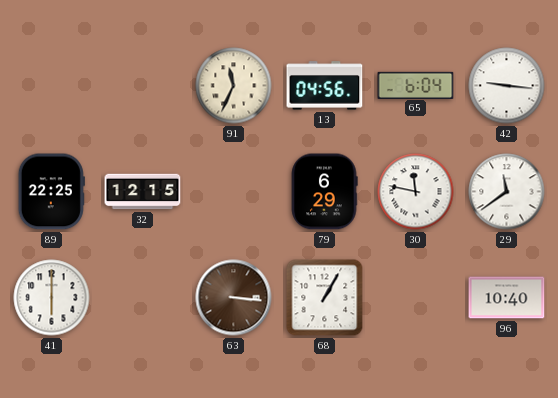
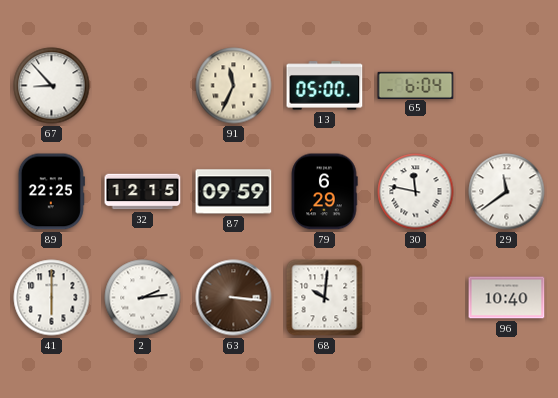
67: none -> 8:53
13: 04:56 -> 05:00
42: 9:16 -> none
87: none -> 09:59
2: none -> 2:14
68: 1:05 -> 10:01
